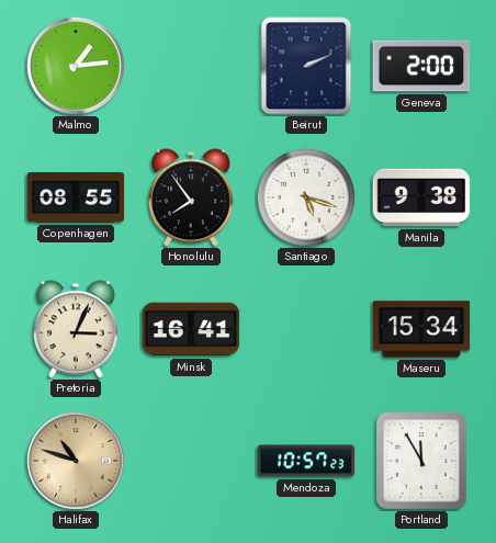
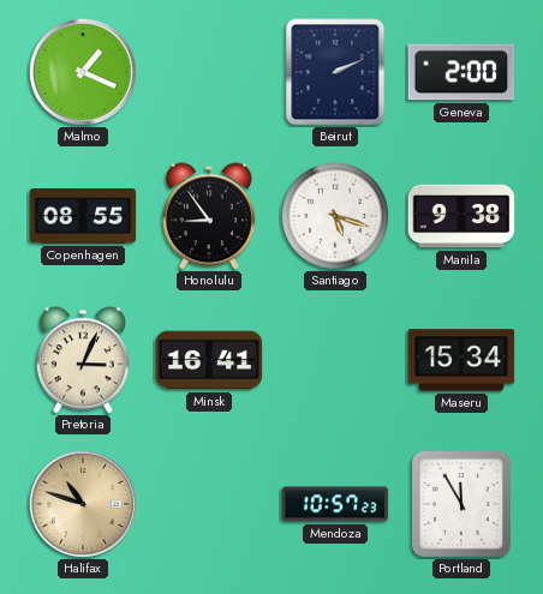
Malmo: 1:14 -> 1:19
Honolulu: 7:54 -> 8:54
